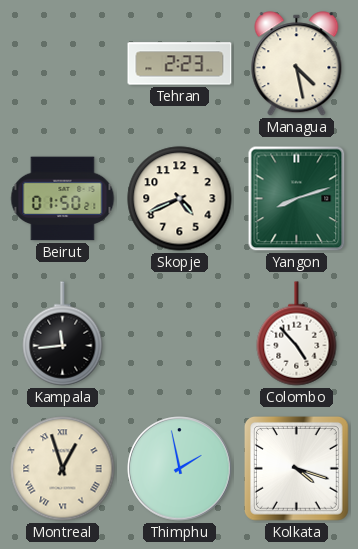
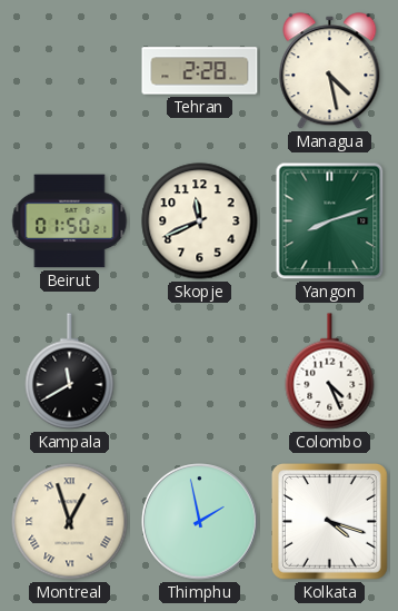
Tehran: 2:23 -> 2:28
Skopje: 4:41 -> 11:41
Kampala: 11:44 -> 11:40
Colombo: 4:53 -> 4:26
